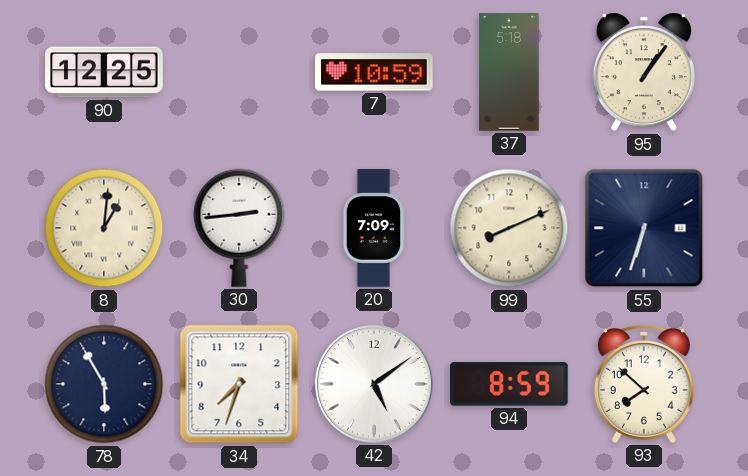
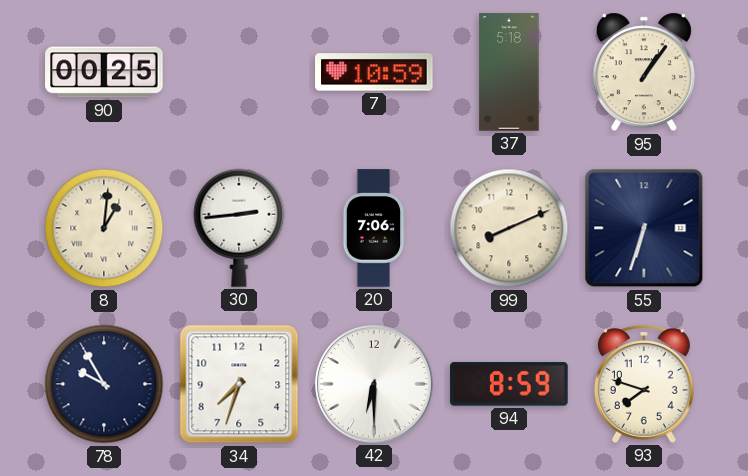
90: 12:25 -> 00:25
20: 7:09 -> 7:06
78: 5:55 -> 9:55
42: 5:09 -> 6:30
93: 7:52 -> 7:48
